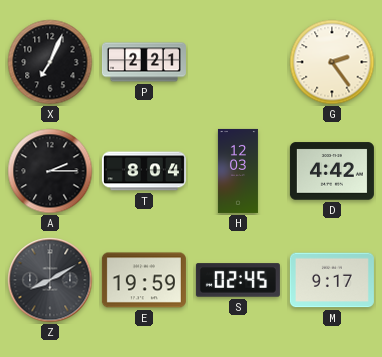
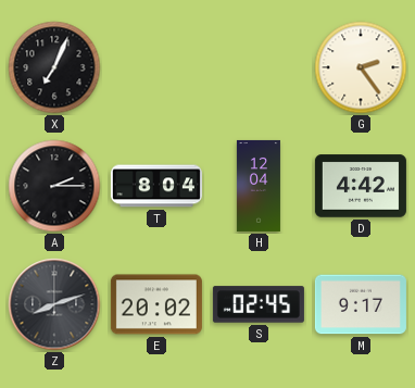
P: 2:21 -> none
H: 12:03 -> 12:04
Z: 8:10 -> 8:12
E: 19:59 -> 20:02
